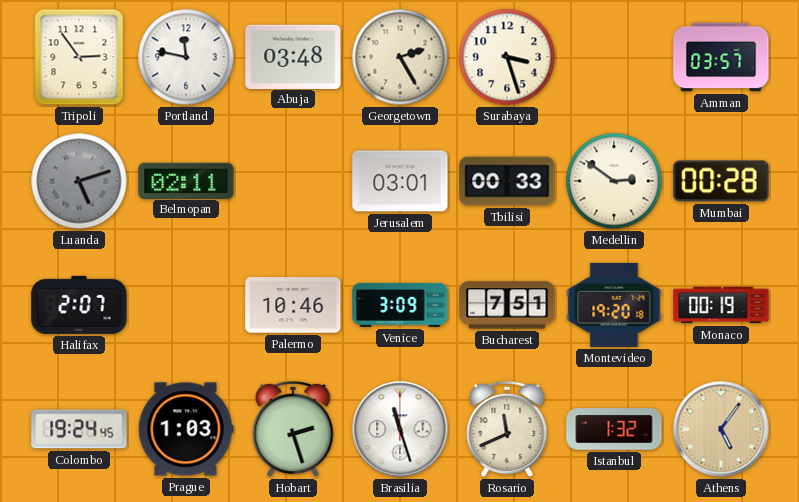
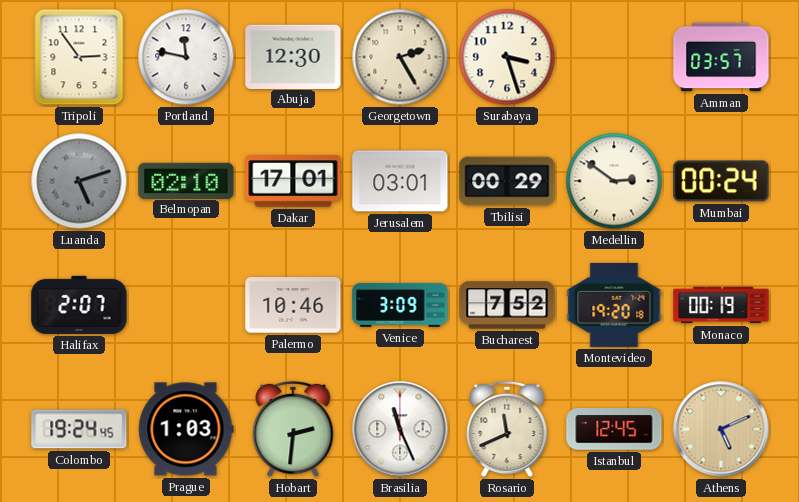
Abuja: 03:48 -> 12:30
Belmopan: 02:11 -> 02:10
Dakar: none -> 17:01
Tbilisi: 00:33 -> 00:29
Mumbai: 00:28 -> 00:24
Bucharest: 7:51 -> 7:52
Hobart: 2:27 -> 2:31
Brasilia: 11:27 -> 11:26
Istanbul: 1:32 -> 12:45
Athens: 5:06 -> 5:11
